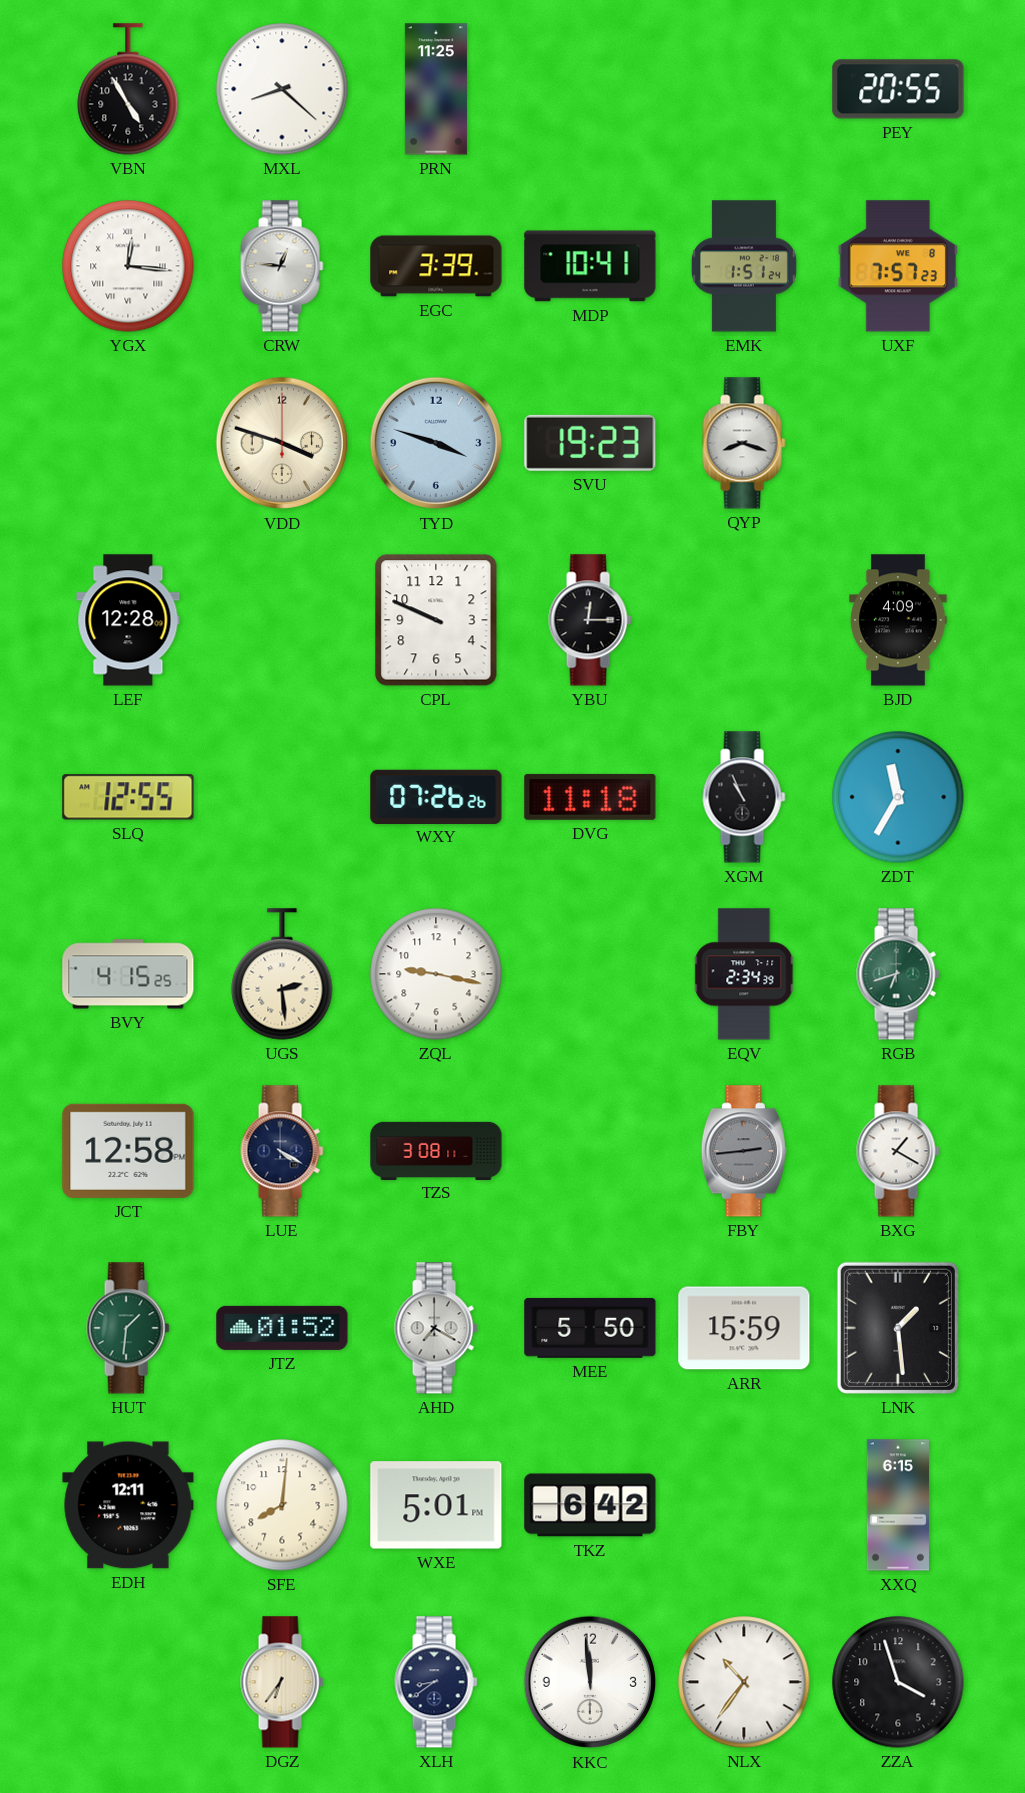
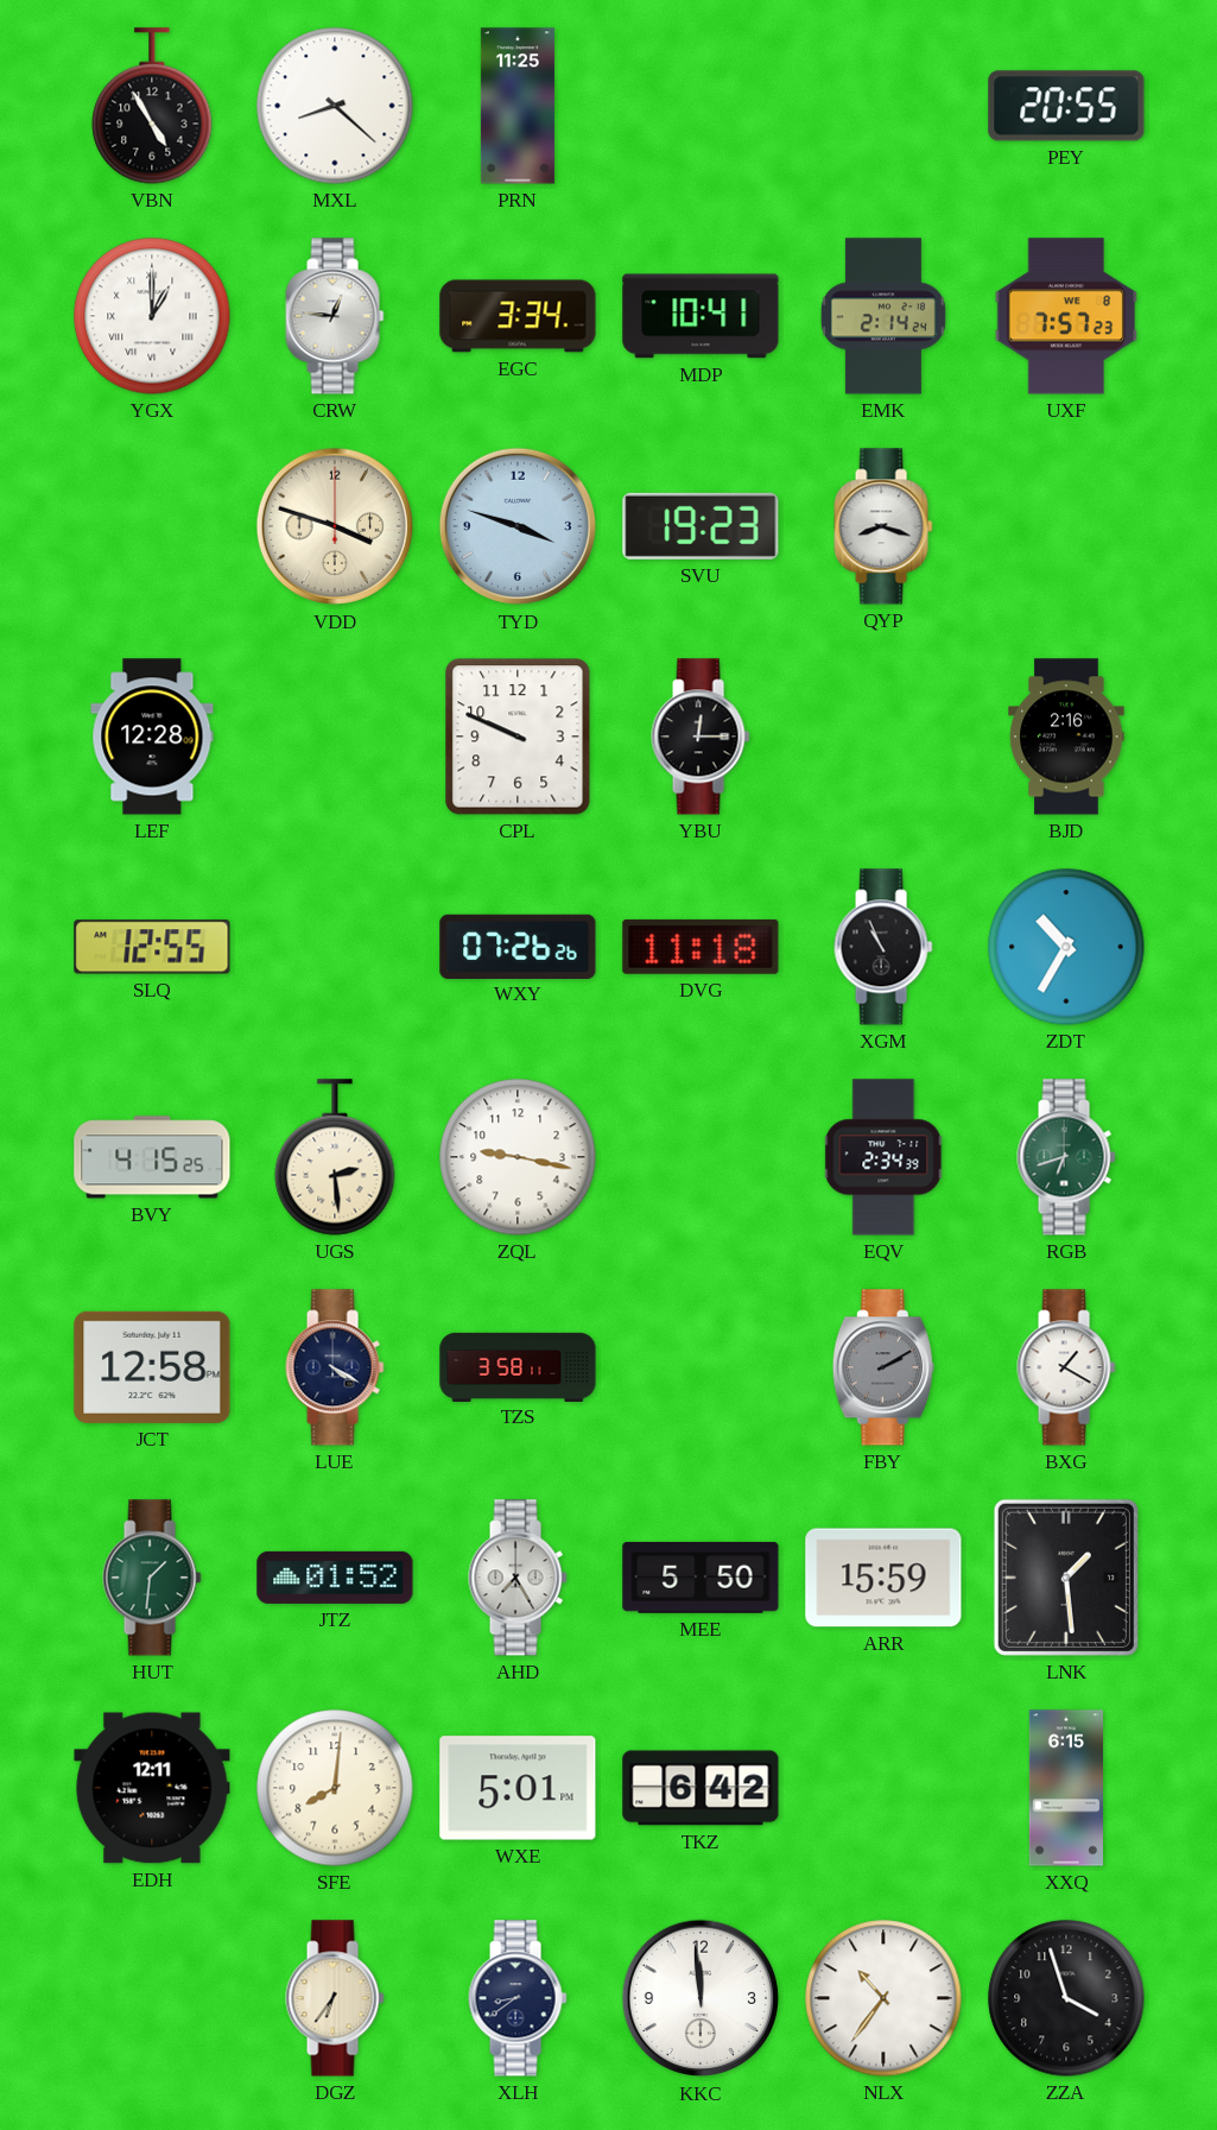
YGX: 12:16 -> 1:00
EGC: 3:39 -> 3:34
EMK: 1:51 -> 2:14
BJD: 4:09 -> 2:16
ZDT: 11:35 -> 10:35
TZS: 3:08 -> 3:58
FBY: 2:44 -> 2:10
AHD: 7:20 -> 7:25
